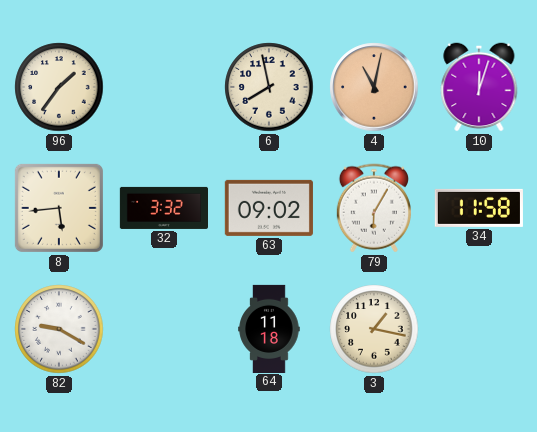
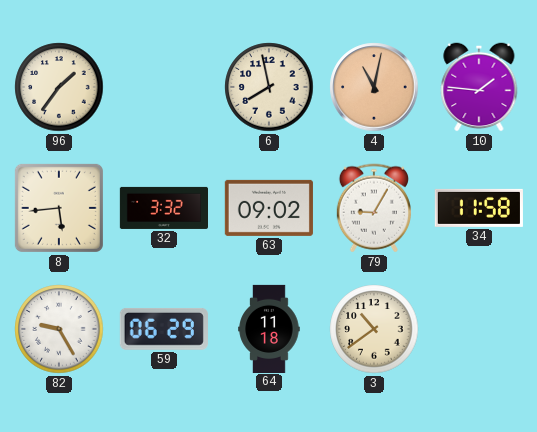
10: 12:03 -> 1:46
79: 6:05 -> 9:05
82: 9:20 -> 9:25
59: none -> 06:29
3: 1:17 -> 10:39
